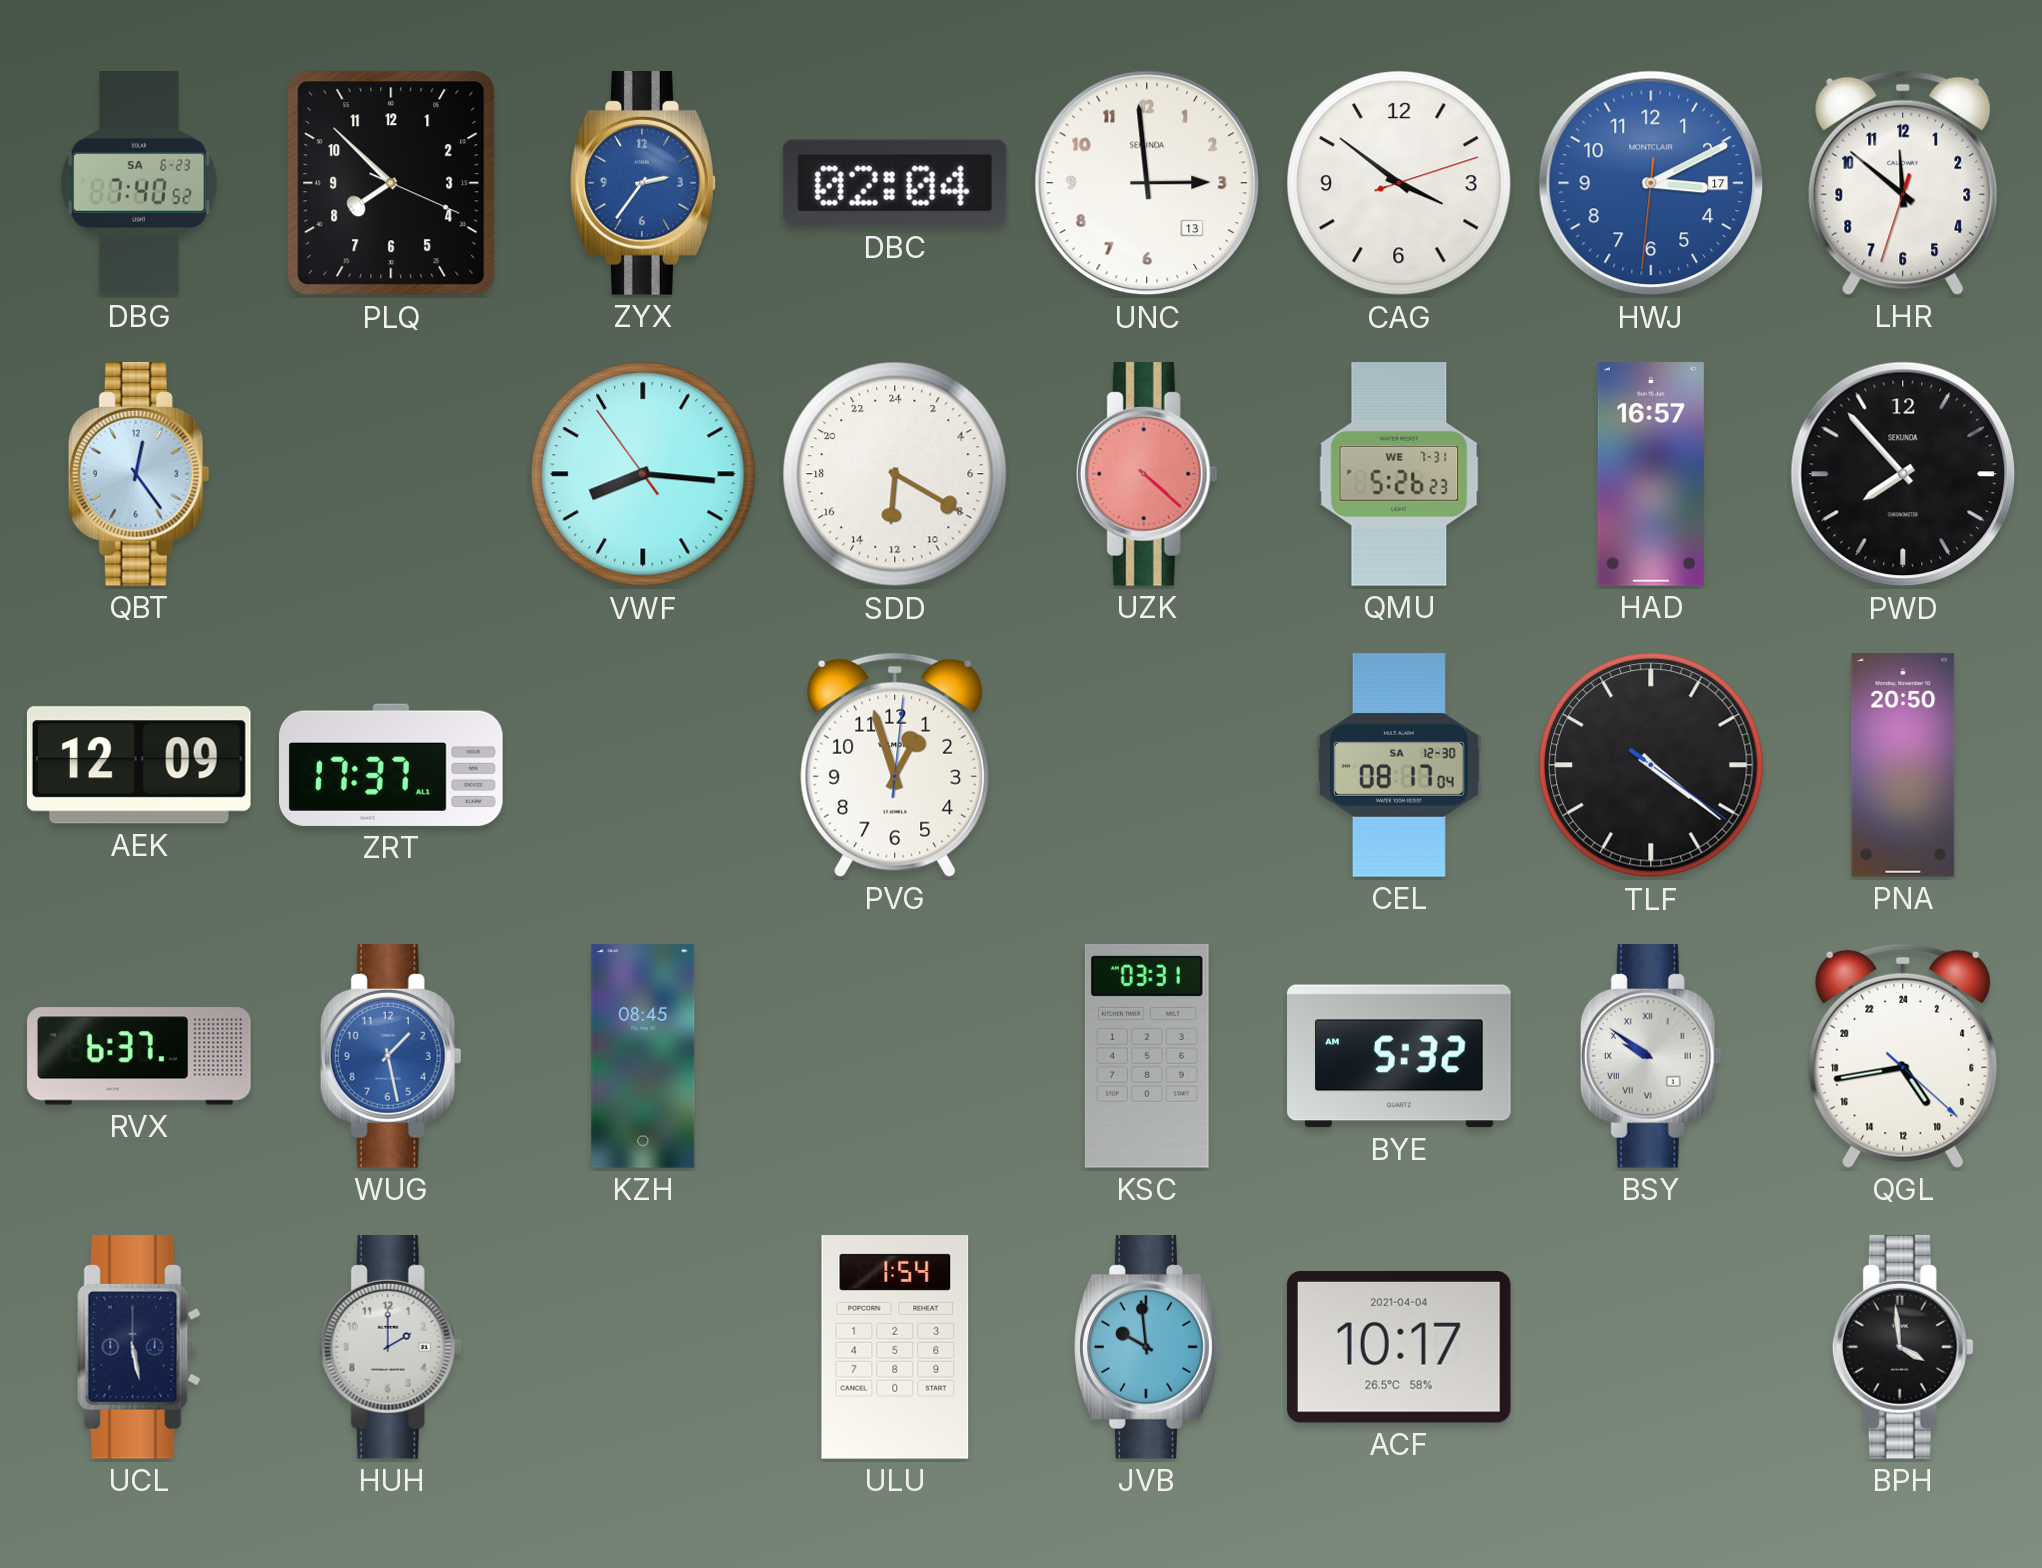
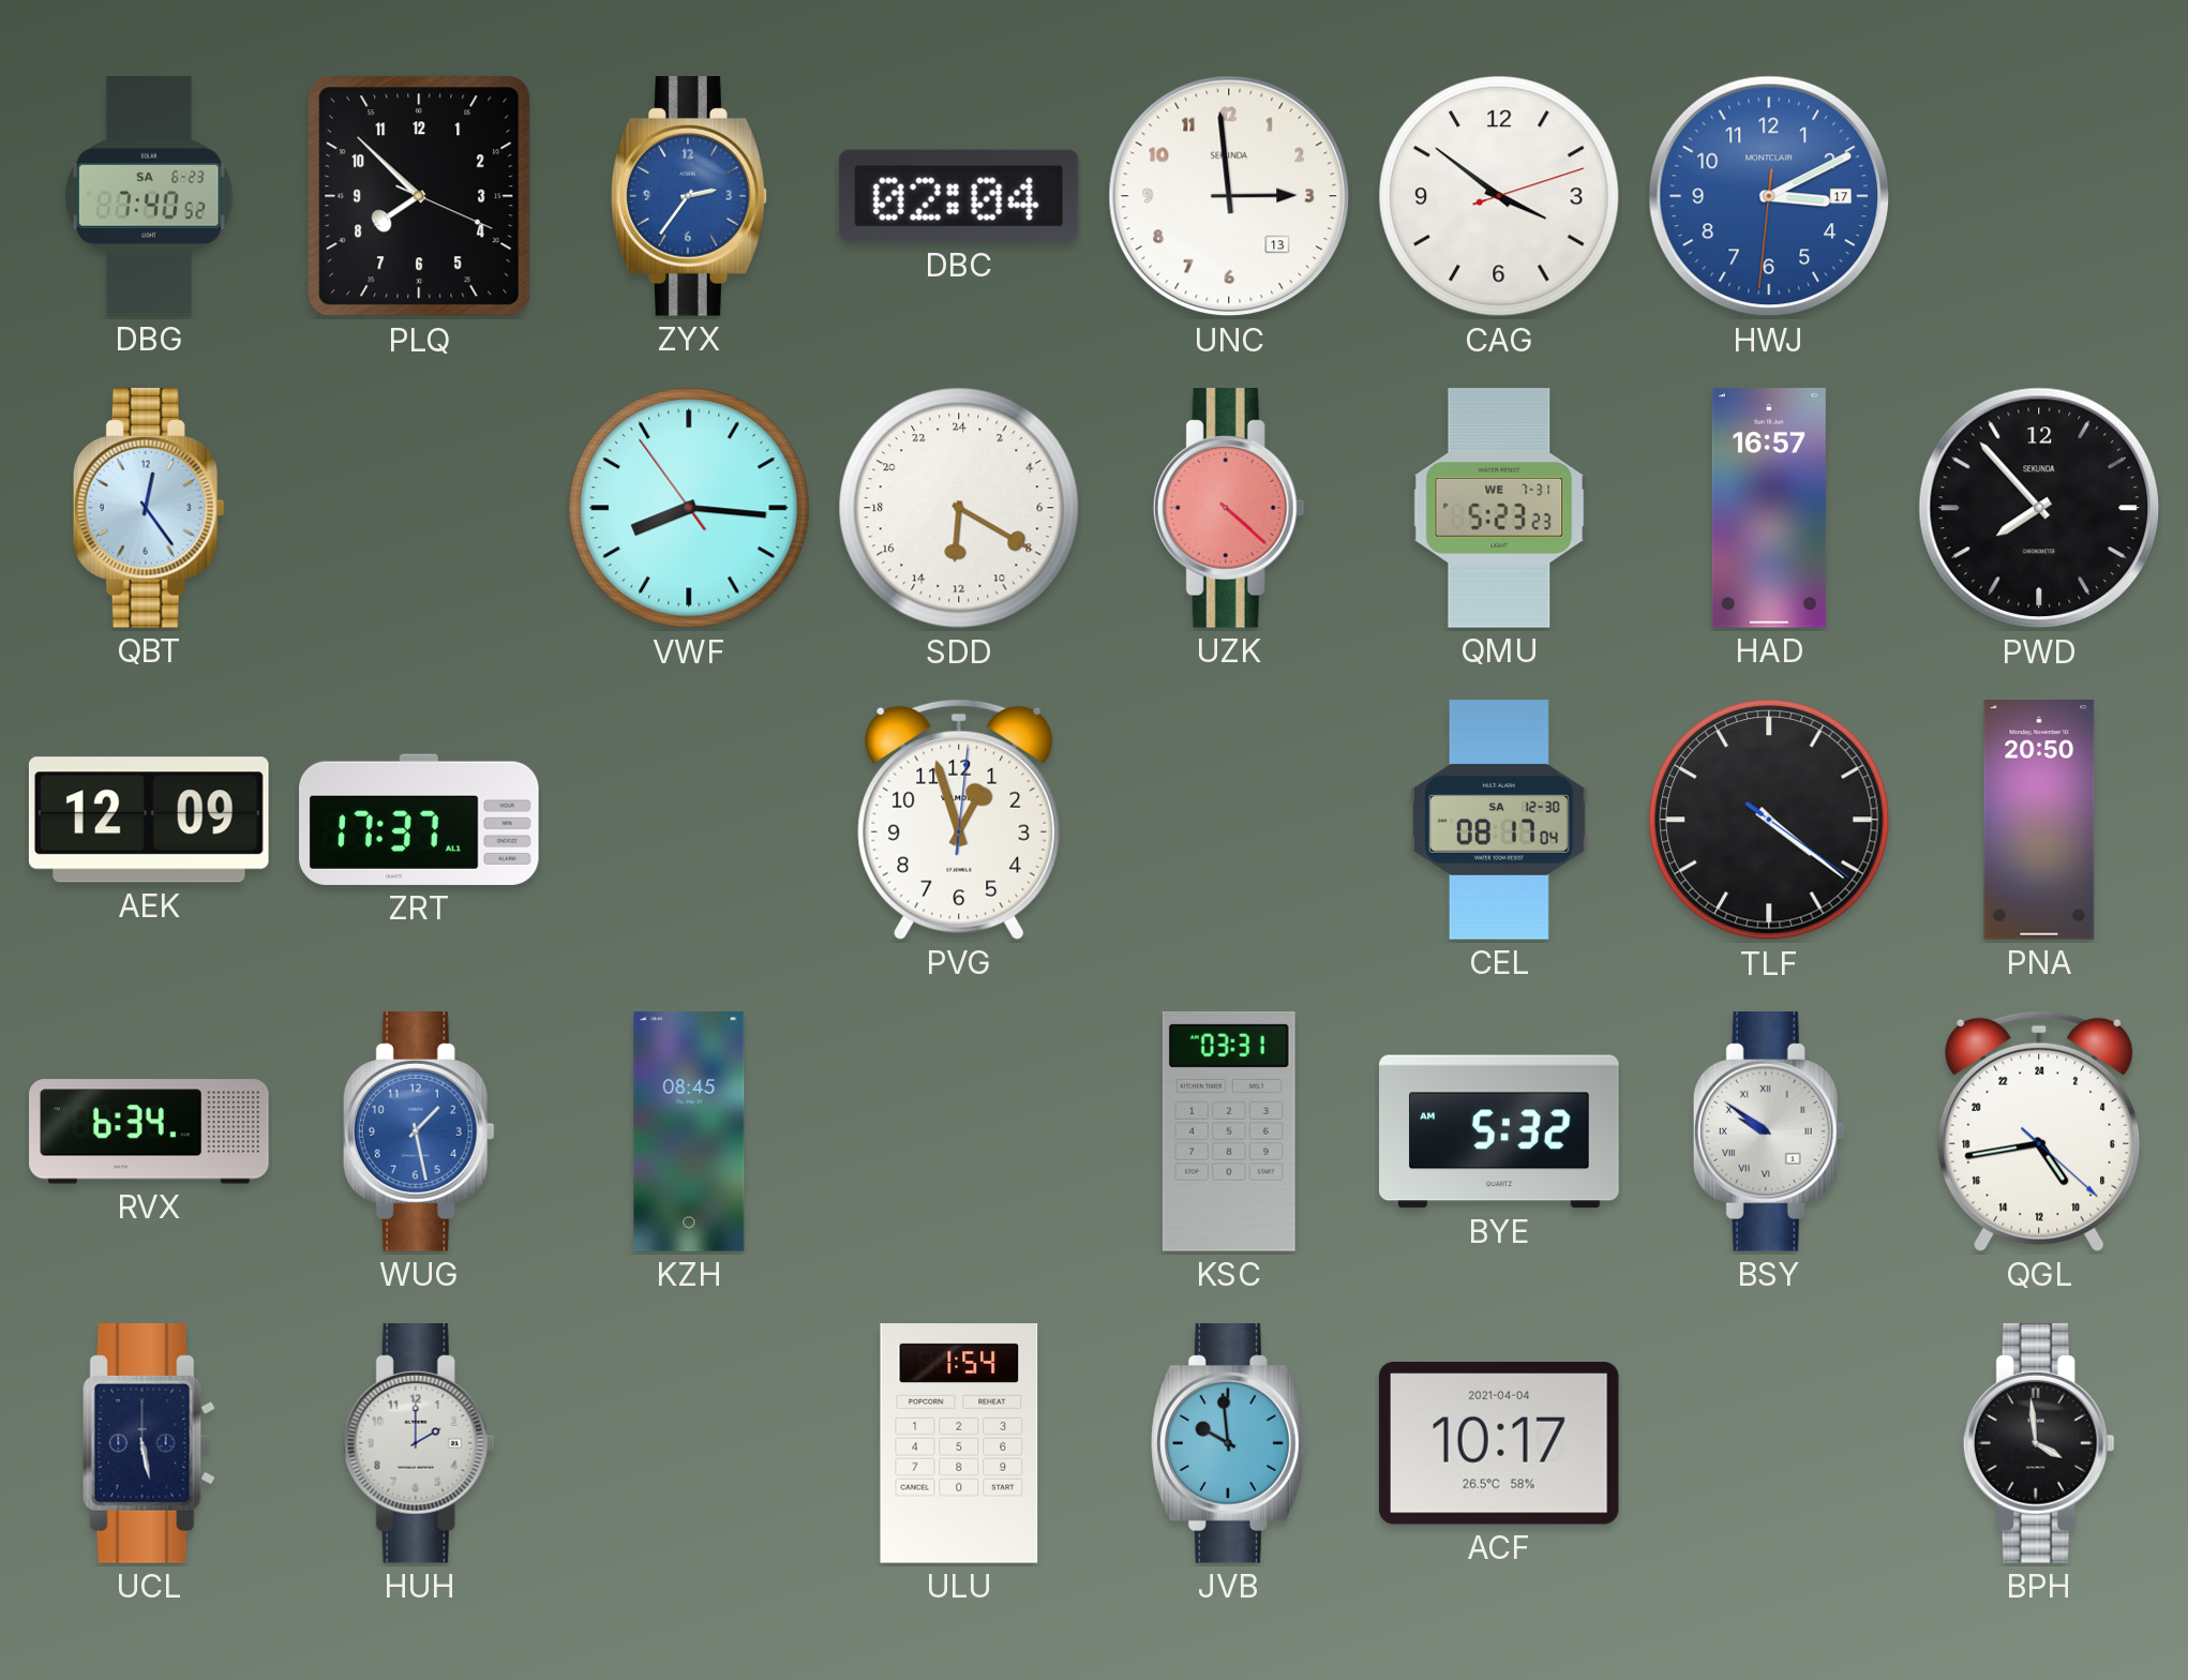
LHR: 11:51 -> none
QMU: 5:26 -> 5:23
RVX: 6:37 -> 6:34
